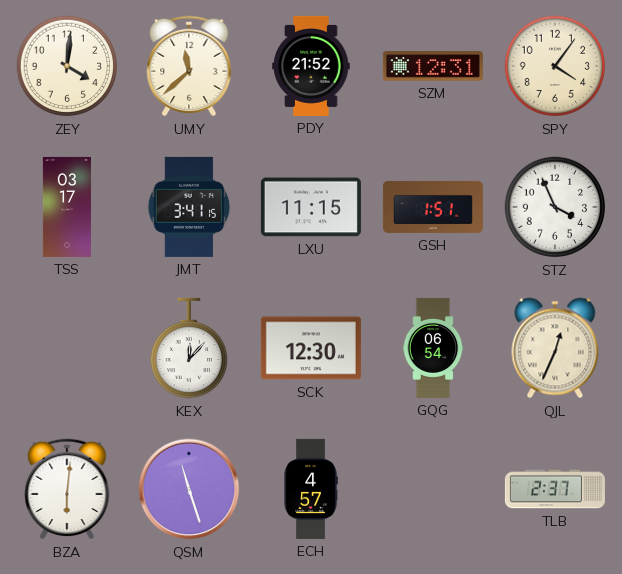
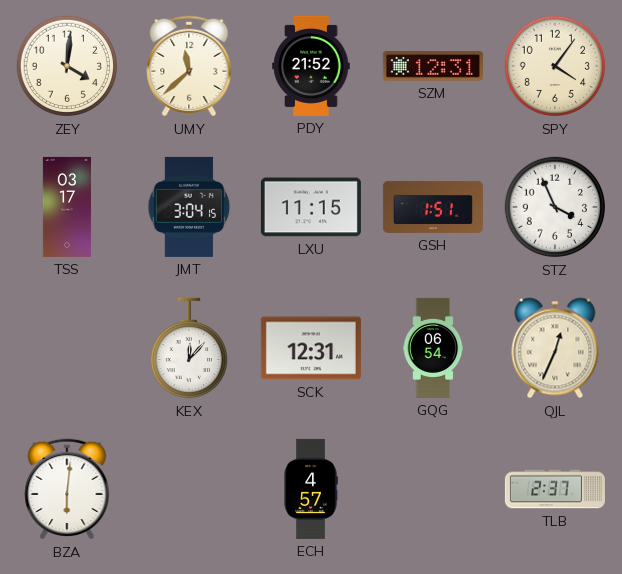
JMT: 3:41 -> 3:04
SCK: 12:30 -> 12:31
QSM: 11:27 -> none
